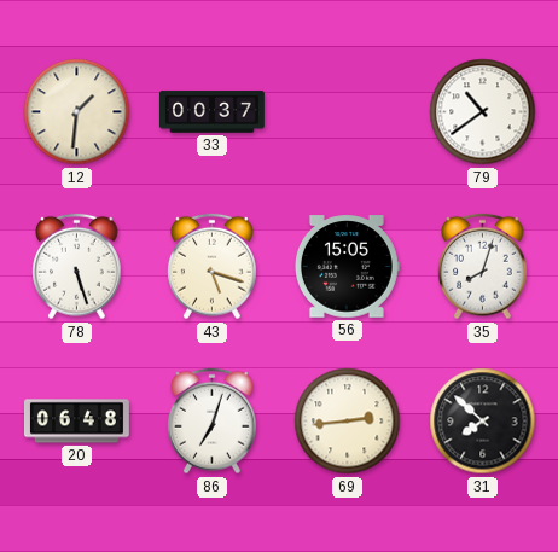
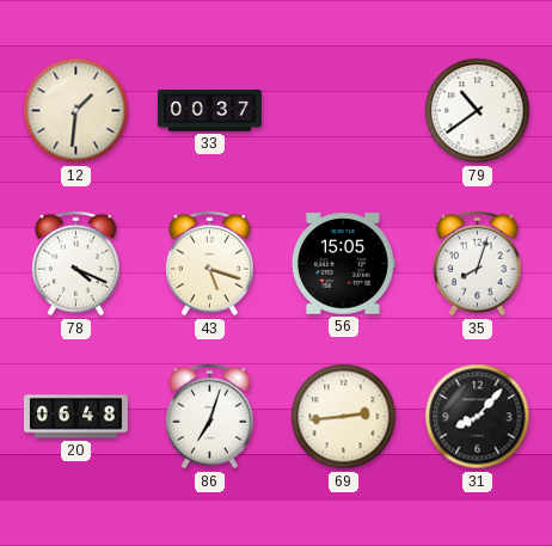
78: 5:27 -> 4:19
31: 7:52 -> 8:07
